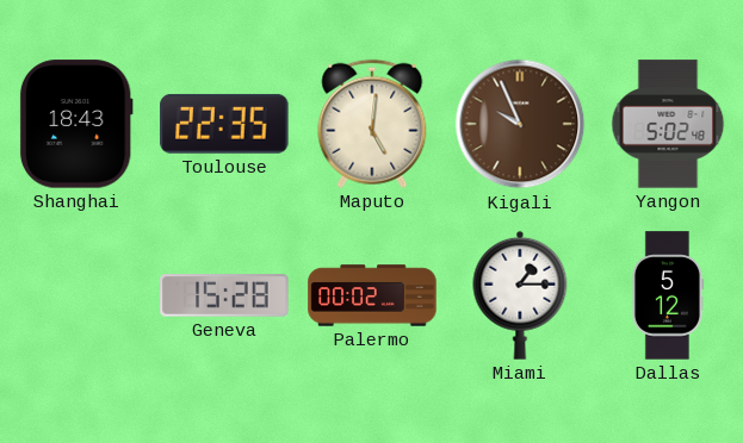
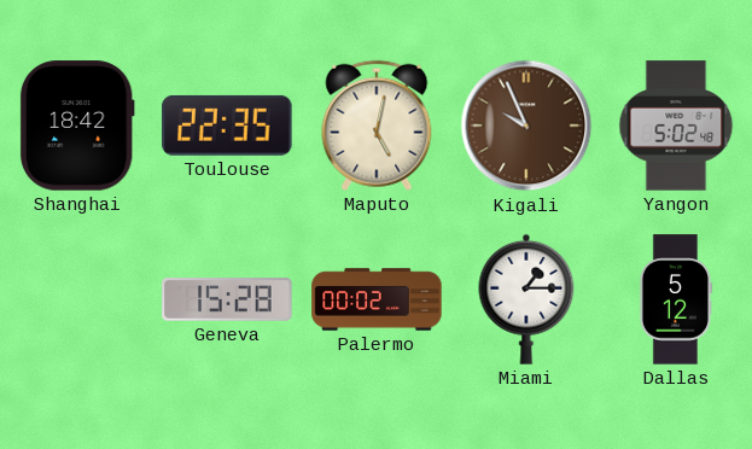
Shanghai: 18:43 -> 18:42
Maputo: 5:01 -> 5:02
